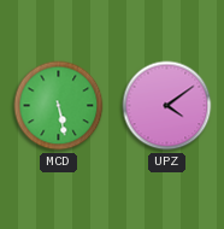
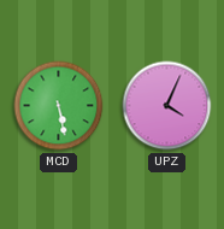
UPZ: 4:09 -> 4:04
